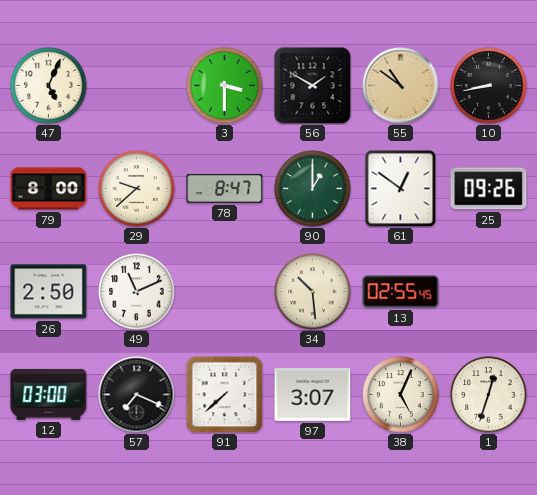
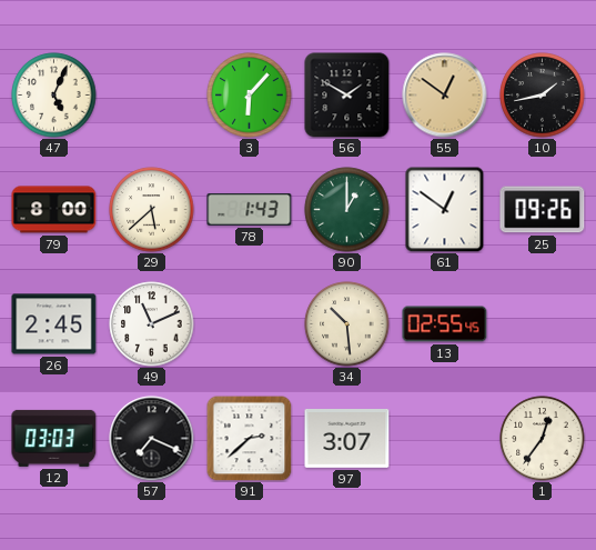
3: 3:30 -> 6:07
55: 10:51 -> 12:51
10: 8:43 -> 1:43
29: 9:38 -> 5:38
78: 8:47 -> 1:43
26: 2:50 -> 2:45
12: 03:00 -> 03:03
91: 7:38 -> 2:38
38: 5:04 -> none
1: 12:33 -> 12:36
